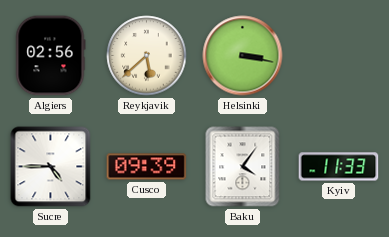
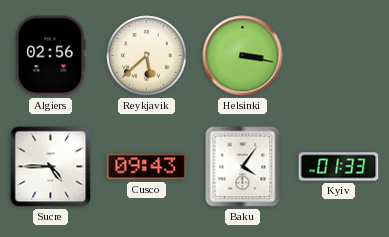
Cusco: 09:39 -> 09:43
Kyiv: 11:33 -> 01:33
